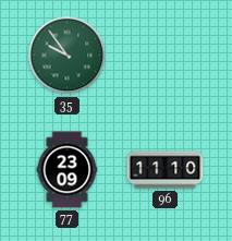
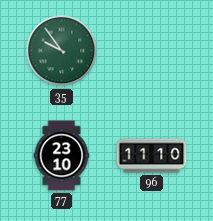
77: 23:09 -> 23:10
